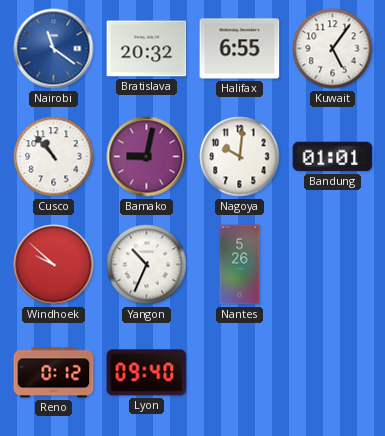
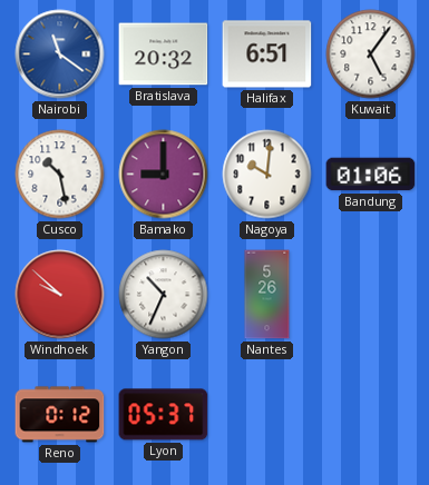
Halifax: 6:55 -> 6:51
Cusco: 10:53 -> 10:28
Bamako: 9:02 -> 9:00
Bandung: 01:01 -> 01:06
Lyon: 09:40 -> 05:37
